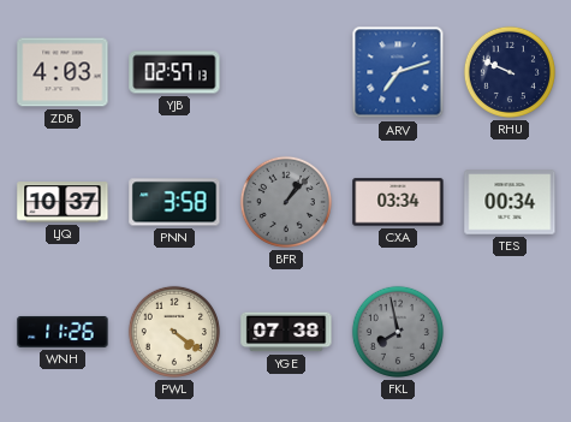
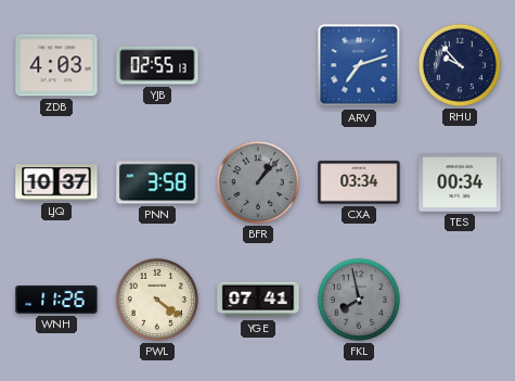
YJB: 02:57 -> 02:55
RHU: 9:49 -> 9:53
YGE: 07:38 -> 07:41
